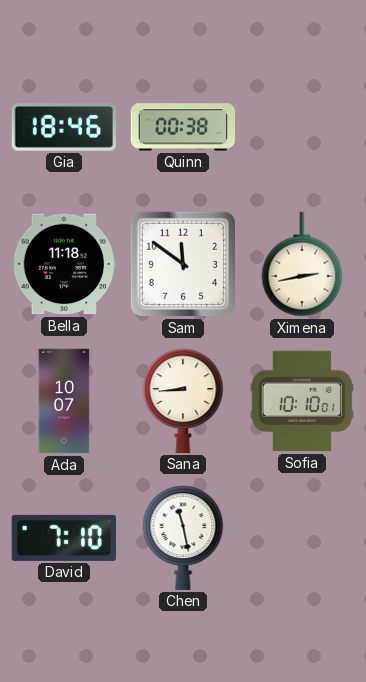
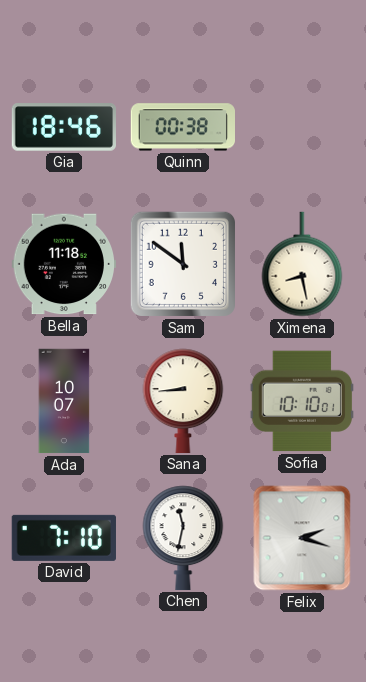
Ximena: 2:43 -> 8:28
Chen: 11:28 -> 11:32
Felix: none -> 2:18
